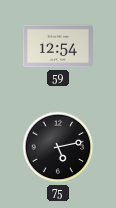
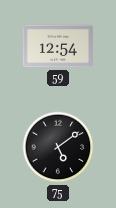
75: 5:13 -> 5:09
